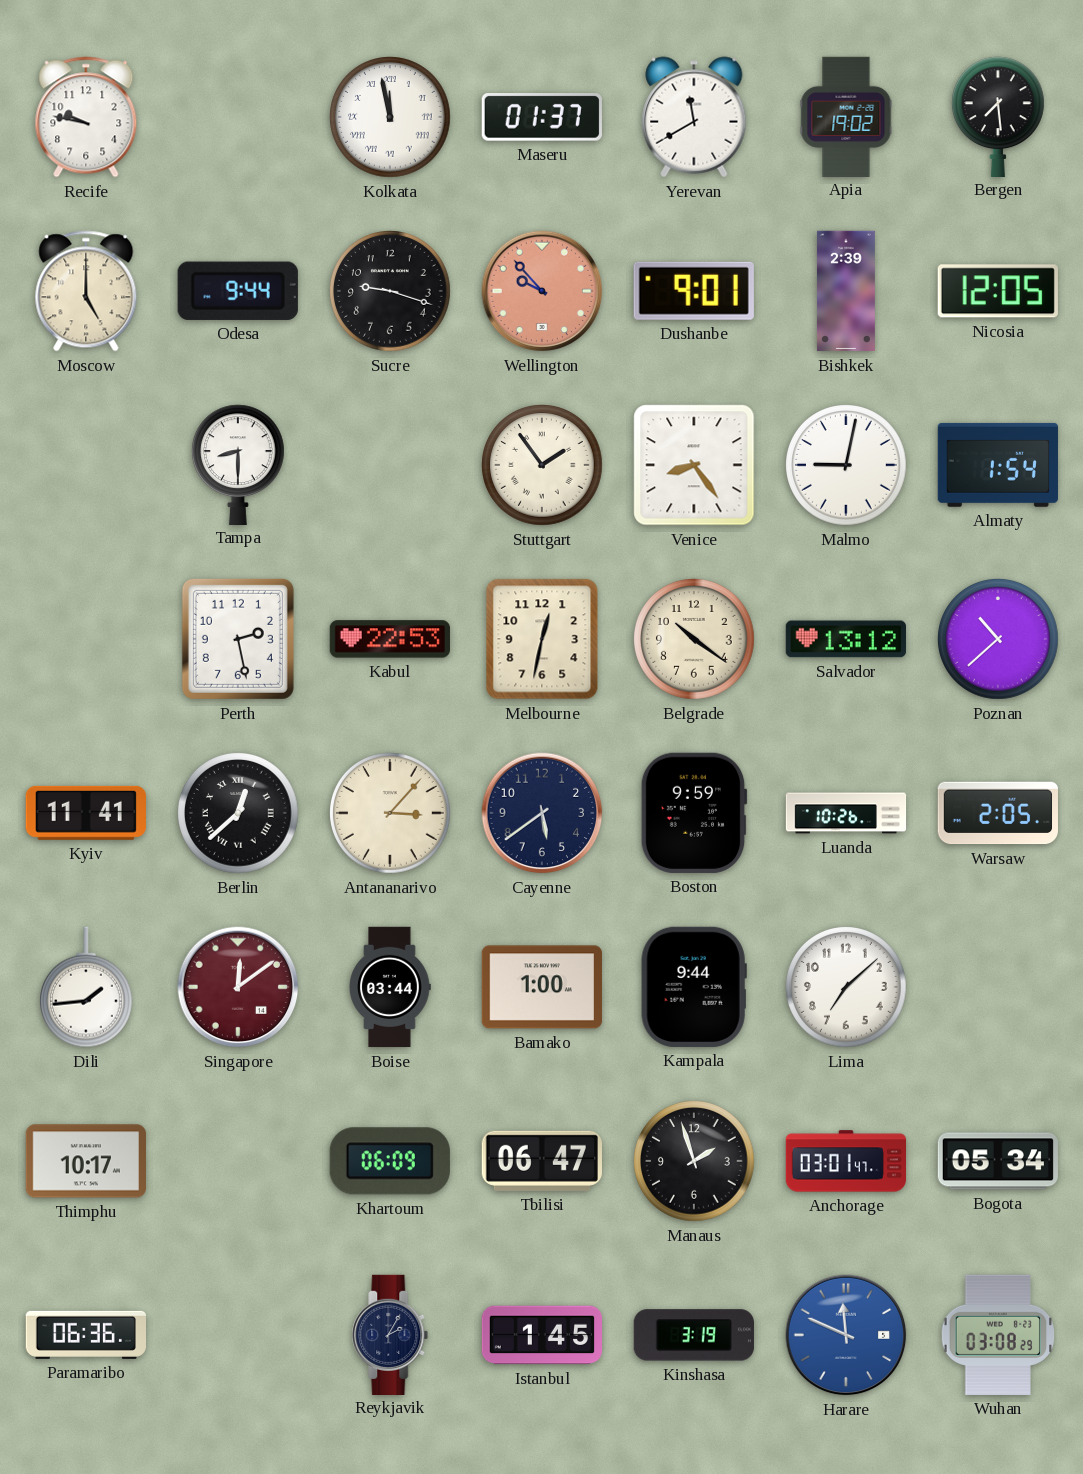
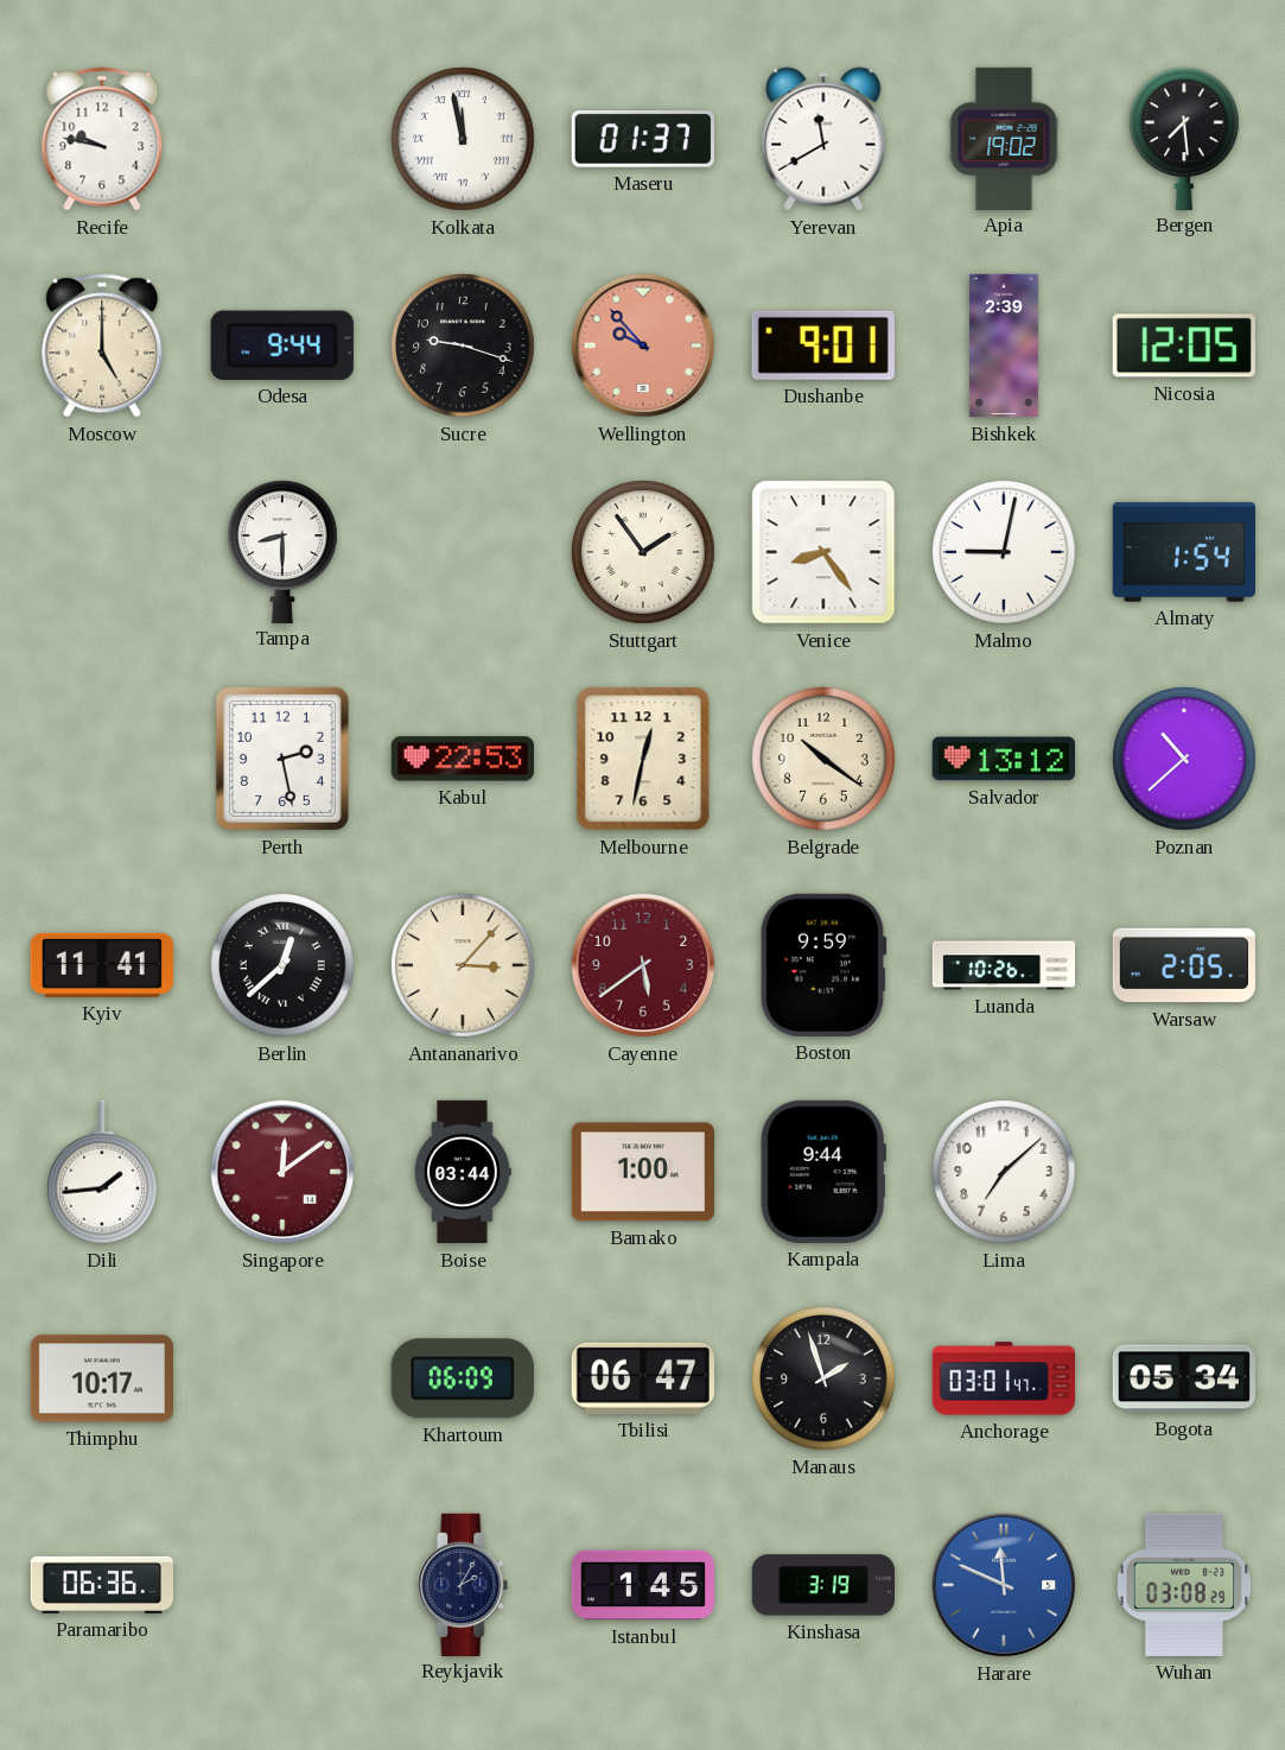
Cayenne dial: navy -> burgundy
